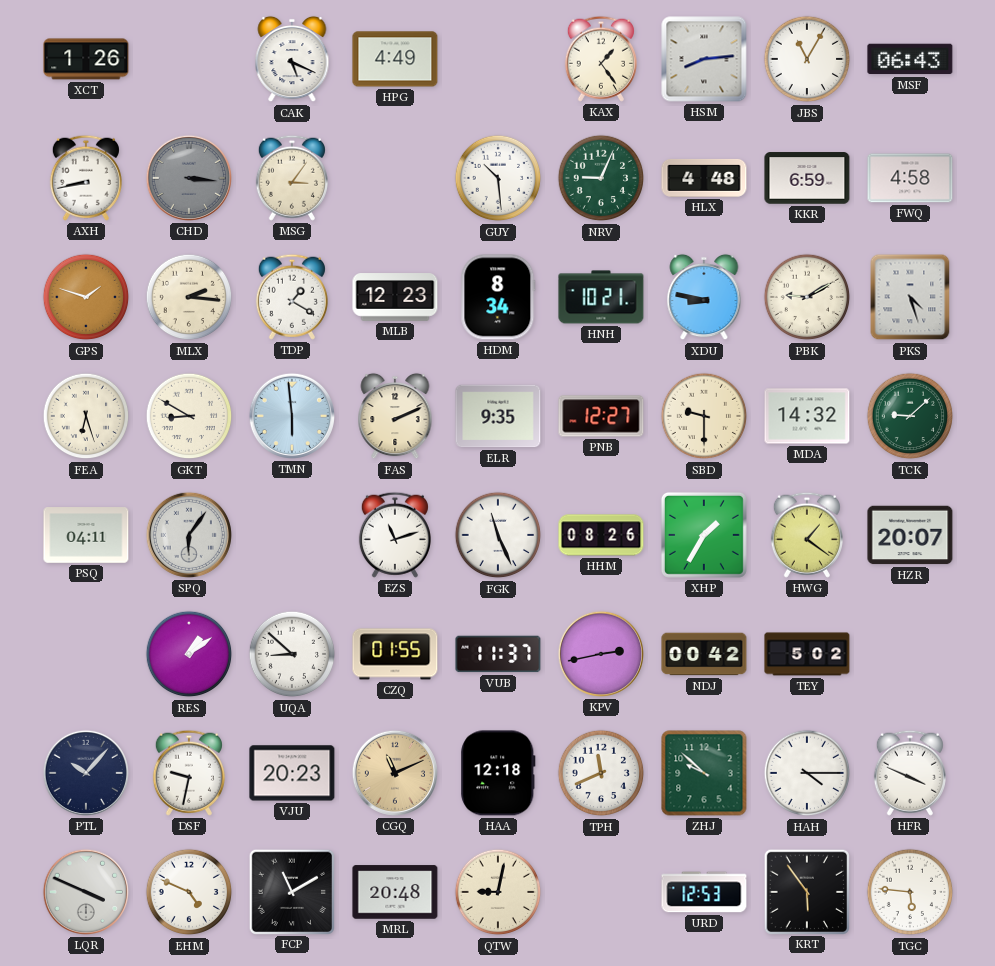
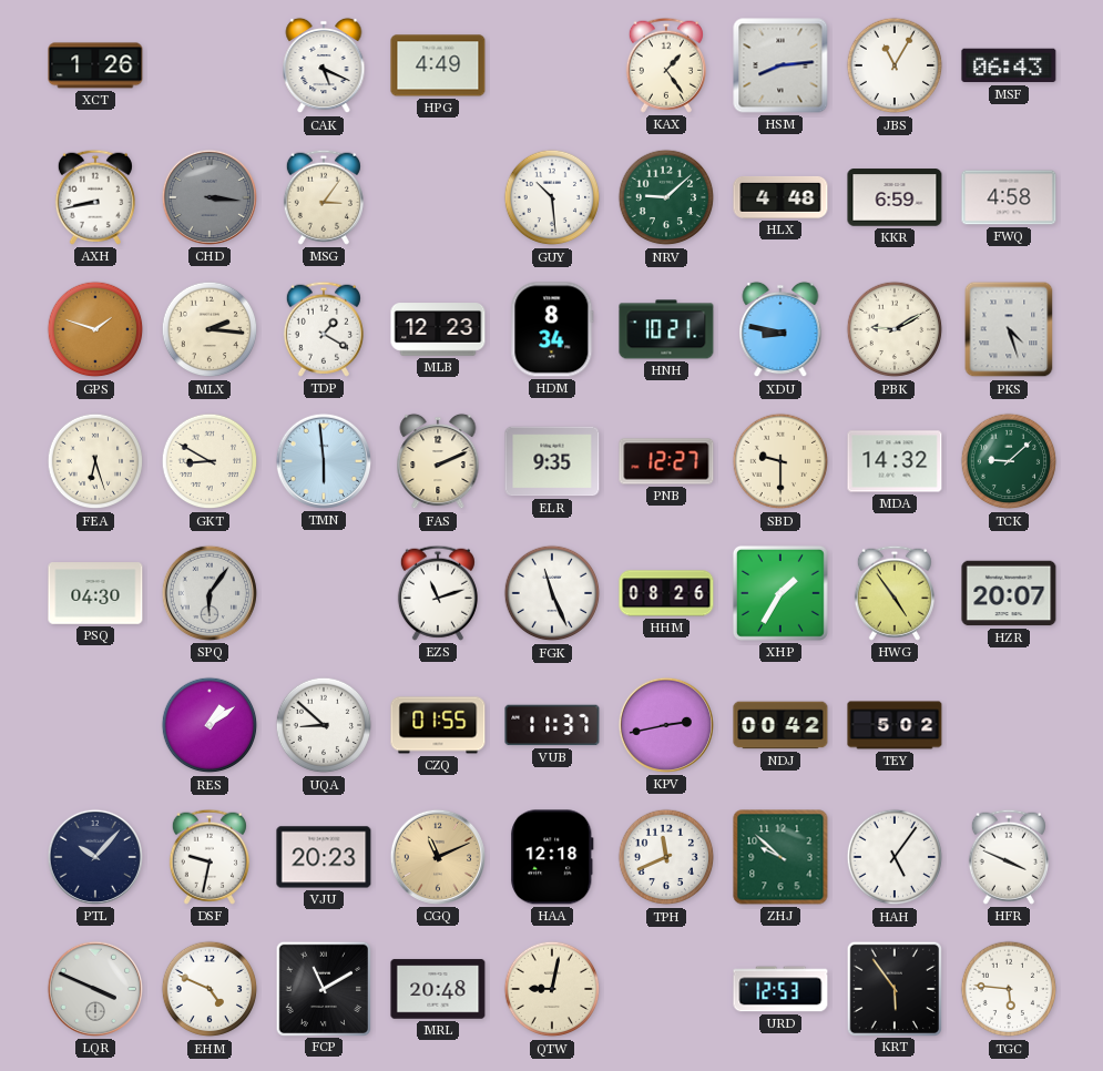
NRV: 9:04 -> 9:08
PSQ: 04:11 -> 04:30
HWG: 1:21 -> 4:54
HAH: 4:15 -> 5:06
